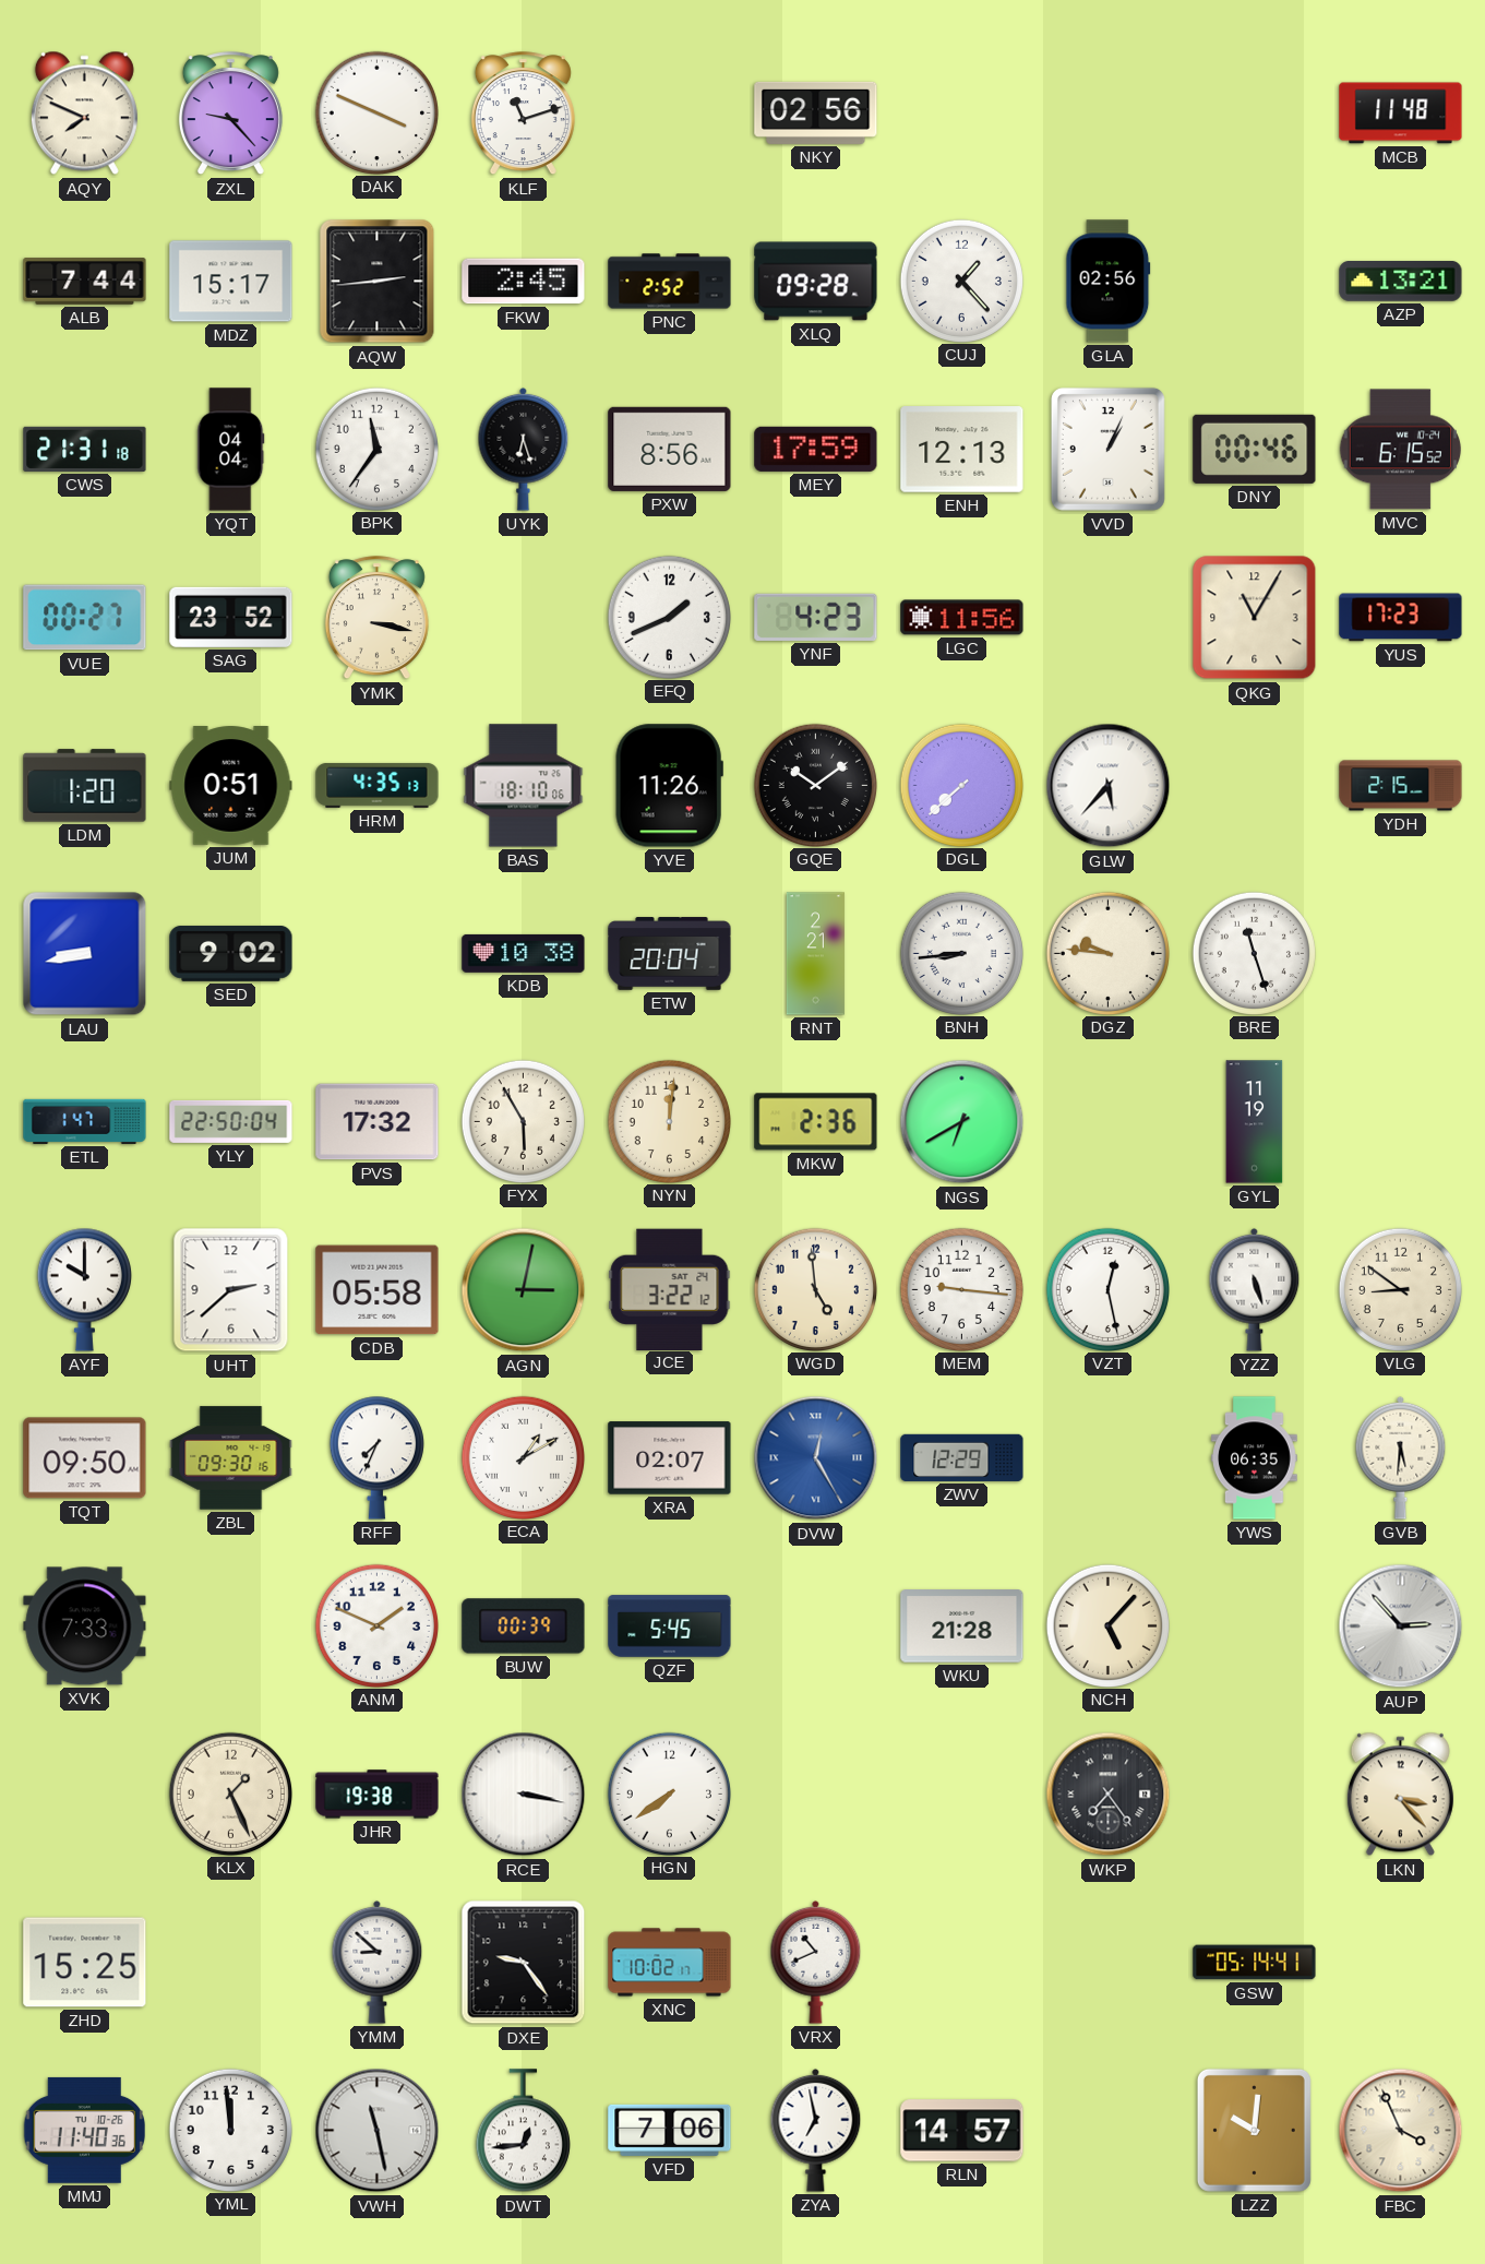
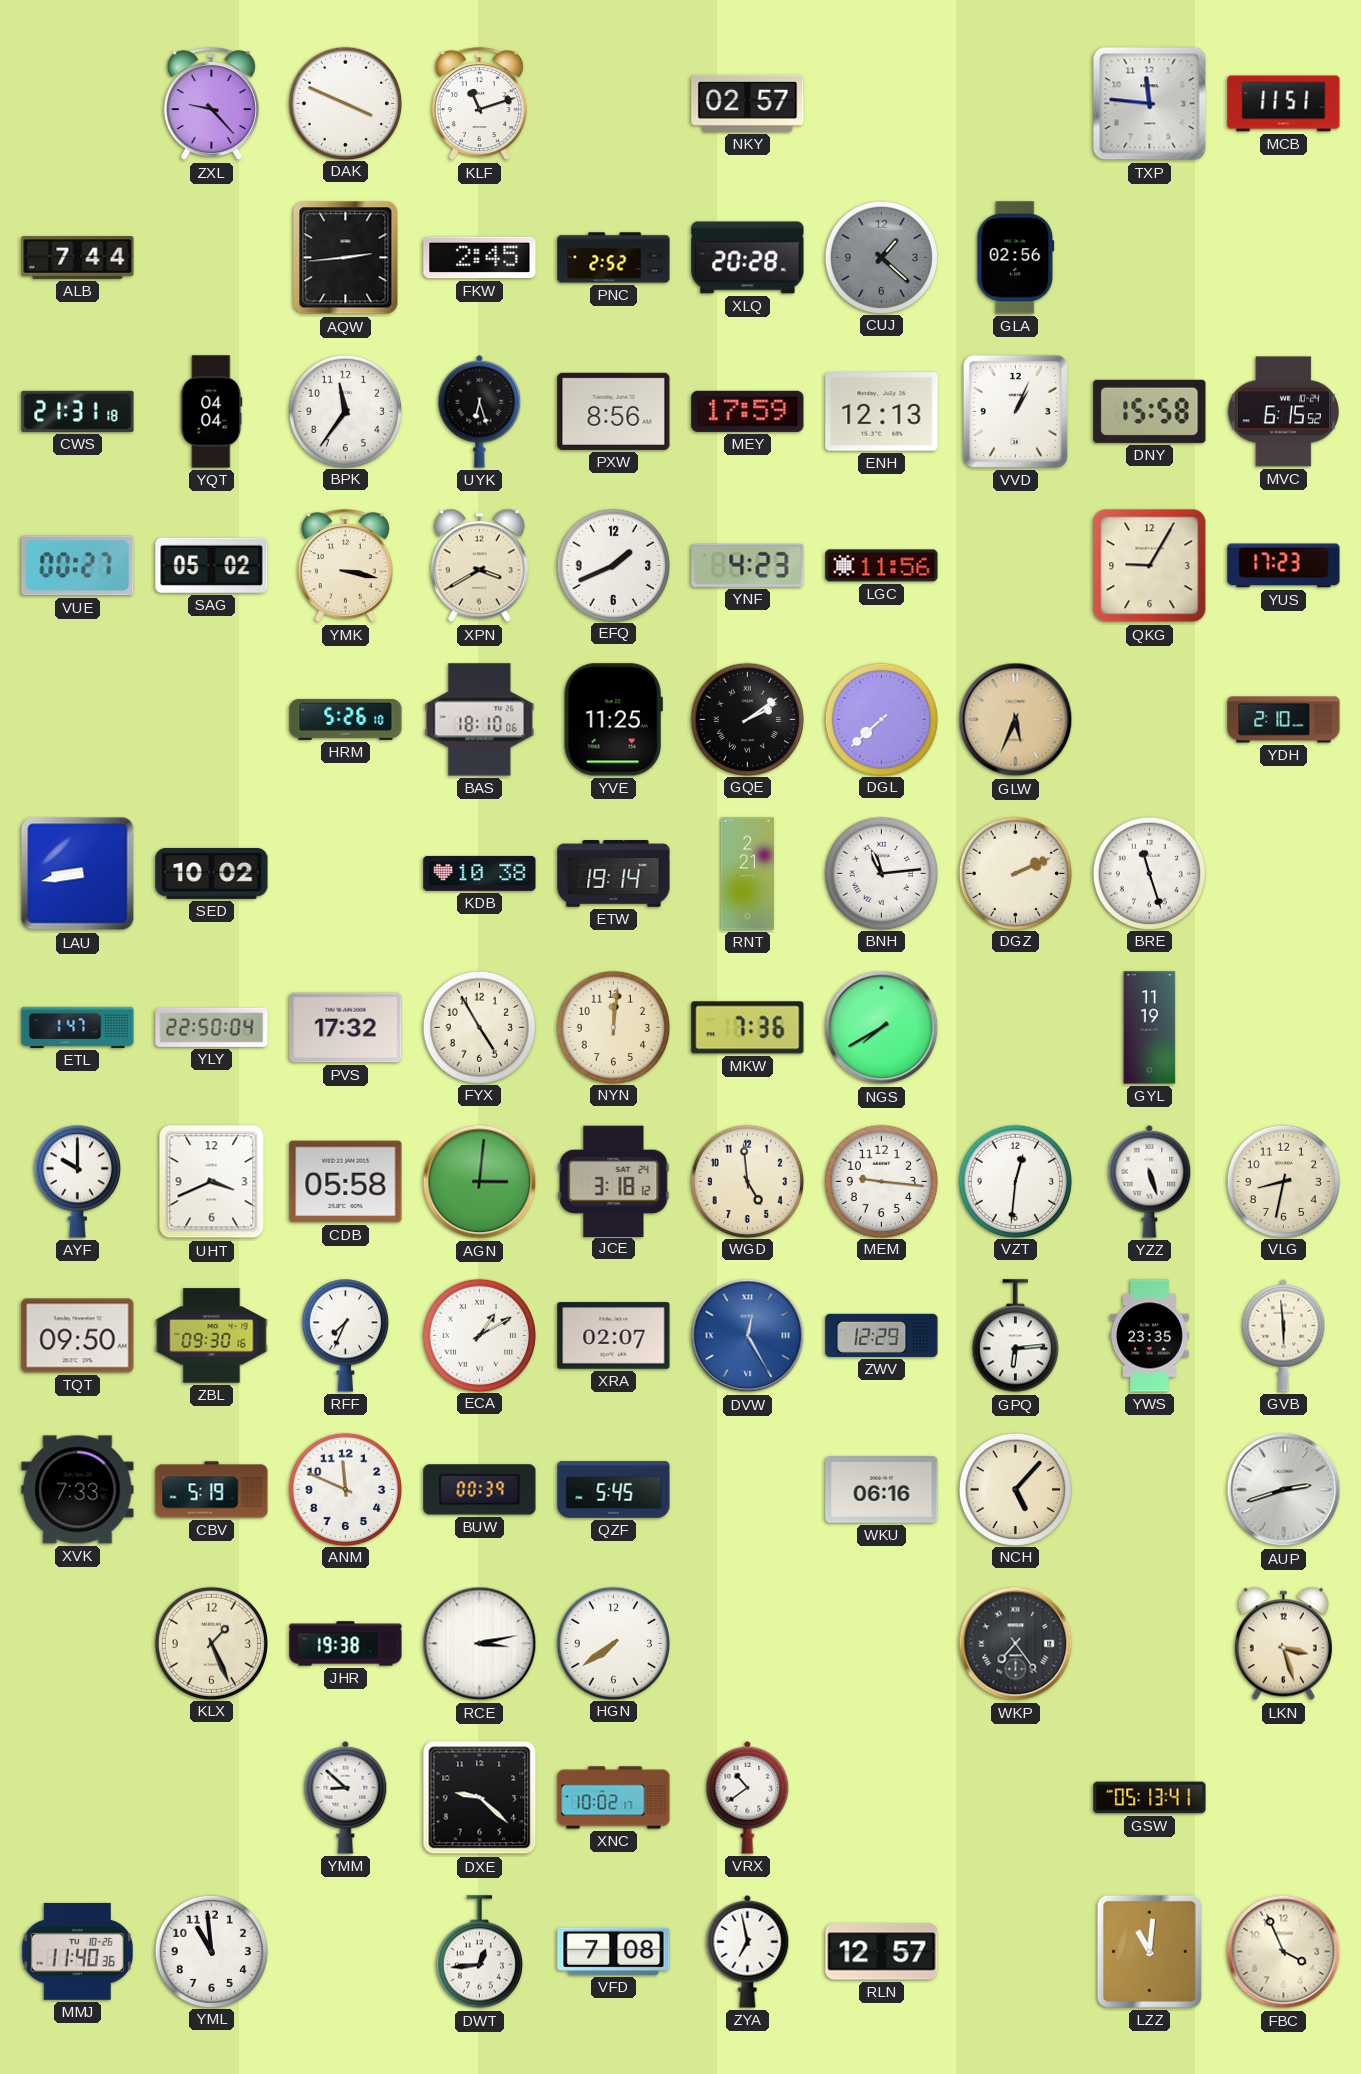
AQY: 7:49 -> none
NKY: 02:56 -> 02:57
TXP: none -> 11:46
MCB: 11:48 -> 11:51
MDZ: 15:17 -> none
XLQ: 09:28 -> 20:28
CUJ: 1:23 -> 1:22
CUJ dial: white -> grey
AZP: 13:21 -> none
DNY: 00:46 -> 15:58
SAG: 23:52 -> 05:02
XPN: none -> 3:40
QKG: 11:05 -> 9:05
LDM: 1:20 -> none
JUM: 0:51 -> none
HRM: 4:35 -> 5:26
YVE: 11:26 -> 11:25
GQE: 10:09 -> 2:09
GLW: 5:37 -> 5:34
GLW dial: white -> champagne
YDH: 2:15 -> 2:10
SED: 9:02 -> 10:02
ETW: 20:04 -> 19:14
BNH: 8:44 -> 11:14
DGZ: 9:46 -> 2:11
FYX: 5:55 -> 4:55
MKW: 2:36 -> 7:36
NGS: 6:40 -> 7:40
UHT: 2:38 -> 3:41
AGN: 3:02 -> 3:01
JCE: 3:22 -> 3:18
VZT: 12:28 -> 12:31
VLG: 8:51 -> 8:32
GPQ: none -> 6:14
YWS: 06:35 -> 23:35
GVB: 5:31 -> 5:59
CBV: none -> 5:19
ANM: 1:49 -> 11:49
WKU: 21:28 -> 06:16
AUP: 2:53 -> 2:42
RCE: 3:17 -> 3:13
LKN: 3:23 -> 3:27
ZHD: 15:25 -> none
DXE: 9:24 -> 9:22
VRX: 10:41 -> 10:39
GSW: 05:14 -> 05:13
YML: 11:59 -> 10:59
VWH: 11:28 -> none
VFD: 7:06 -> 7:08
RLN: 14:57 -> 12:57
LZZ: 10:01 -> 11:01
